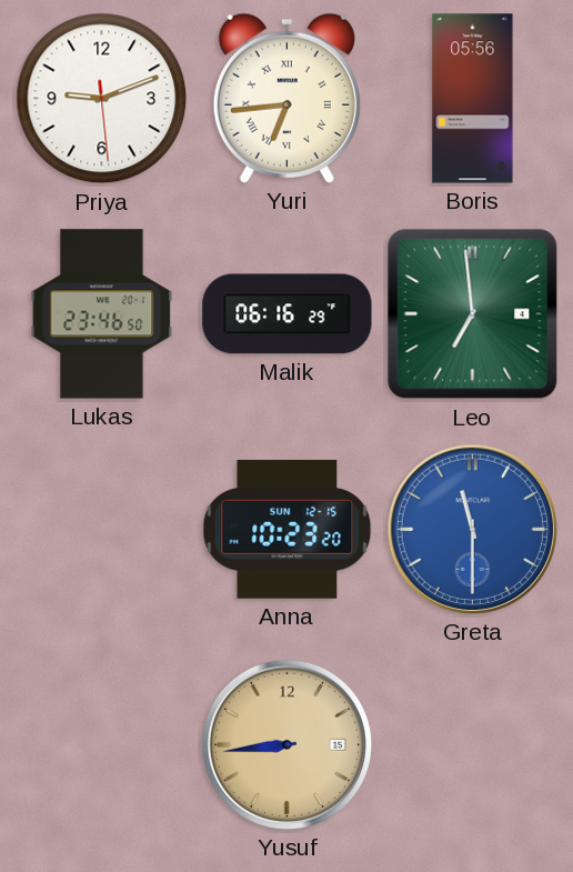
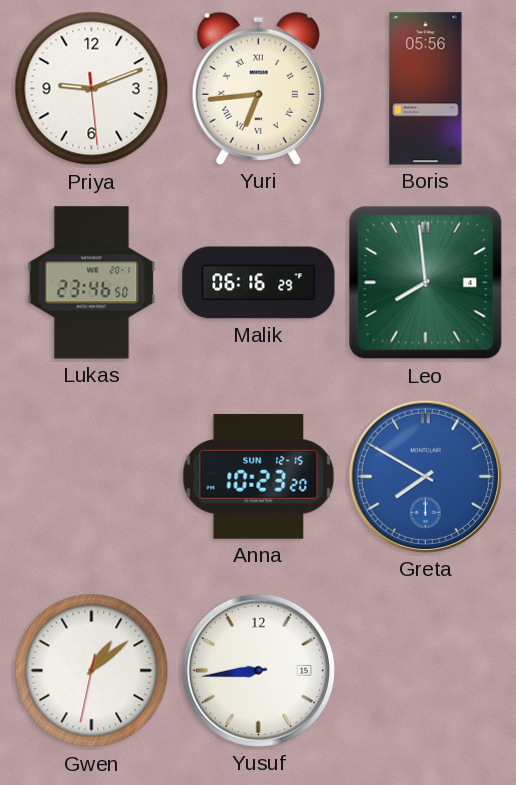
Leo: 6:59 -> 7:59
Greta: 11:30 -> 7:50
Gwen: none -> 1:08
Yusuf dial: champagne -> white
